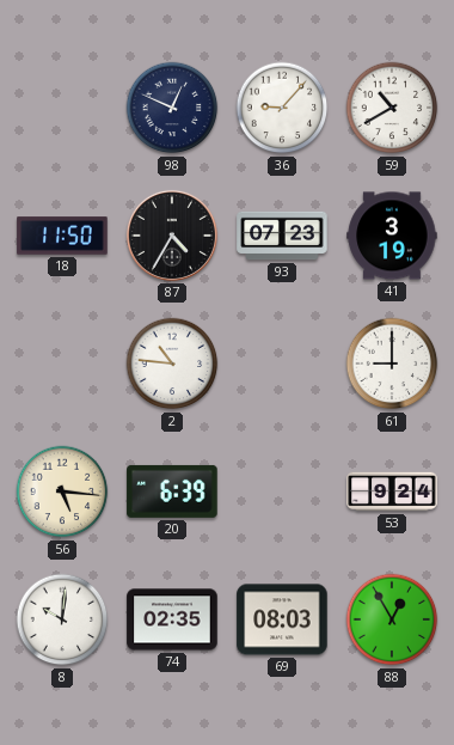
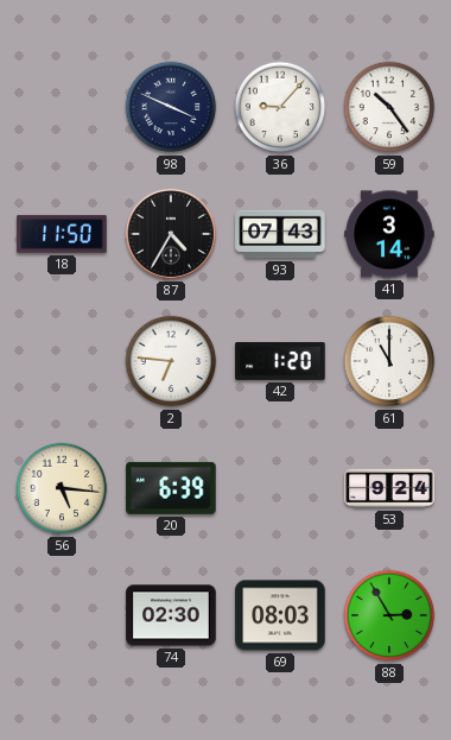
98: 12:49 -> 3:49
59: 10:40 -> 10:24
93: 07:23 -> 07:43
41: 3:19 -> 3:14
2: 10:46 -> 6:46
42: none -> 1:20
61: 9:00 -> 11:00
8: 10:01 -> none
74: 02:35 -> 02:30
88: 12:55 -> 2:55
